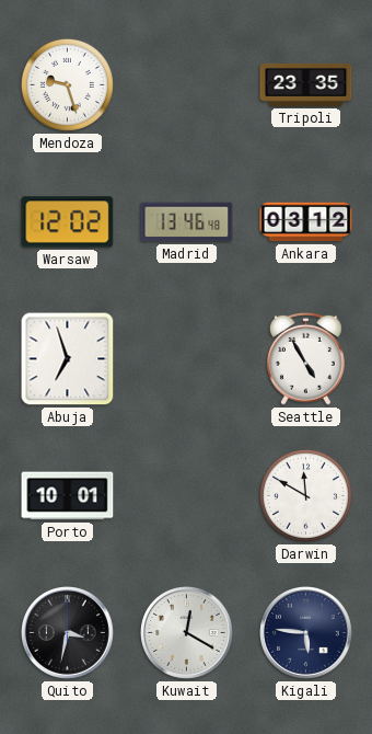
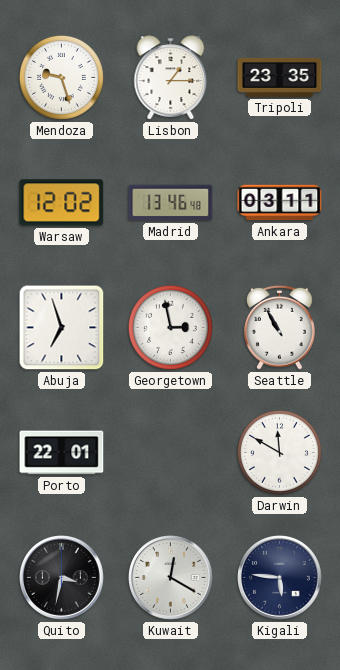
Lisbon: none -> 1:15
Ankara: 03:12 -> 03:11
Georgetown: none -> 2:58
Seattle: 4:55 -> 10:55
Porto: 10:01 -> 22:01
